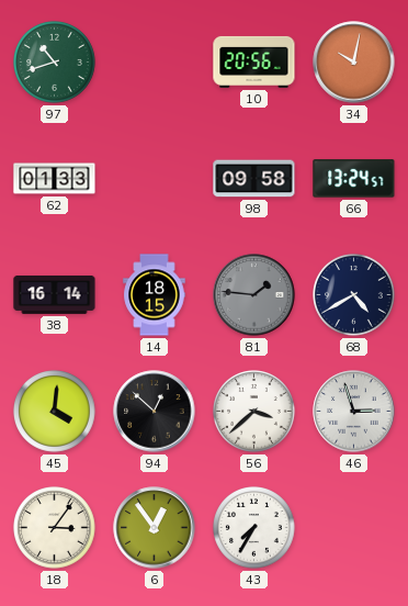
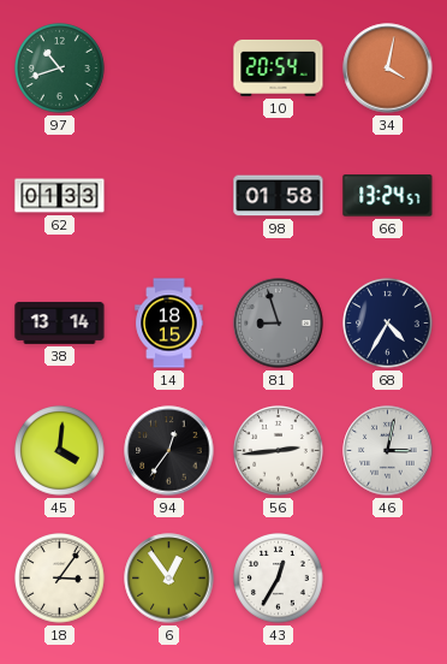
10: 20:56 -> 20:54
34: 10:02 -> 4:02
98: 09:58 -> 01:58
38: 16:14 -> 13:14
81: 1:46 -> 8:57
68: 4:40 -> 4:35
94: 12:52 -> 12:36
56: 3:38 -> 2:44
46: 2:57 -> 3:02
43: 7:35 -> 12:35
